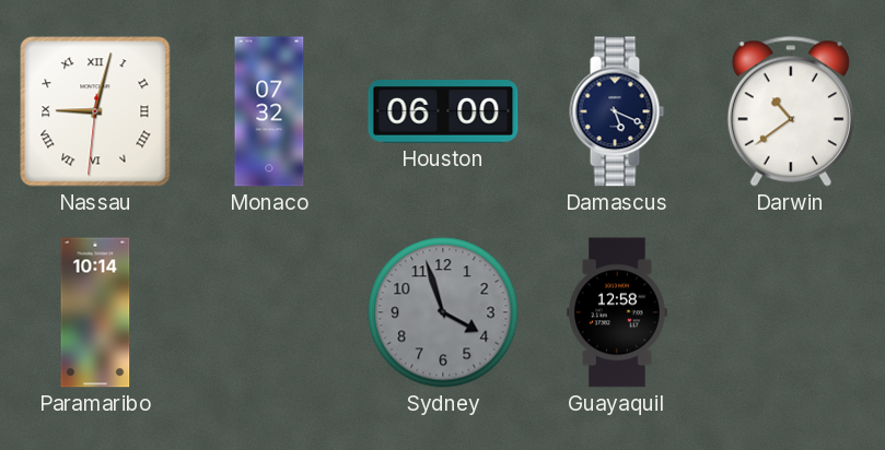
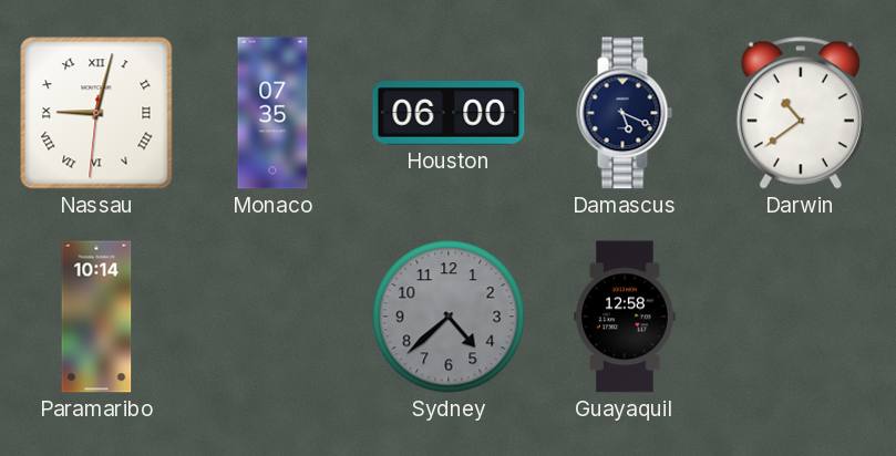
Monaco: 07:32 -> 07:35
Sydney: 3:57 -> 4:38
